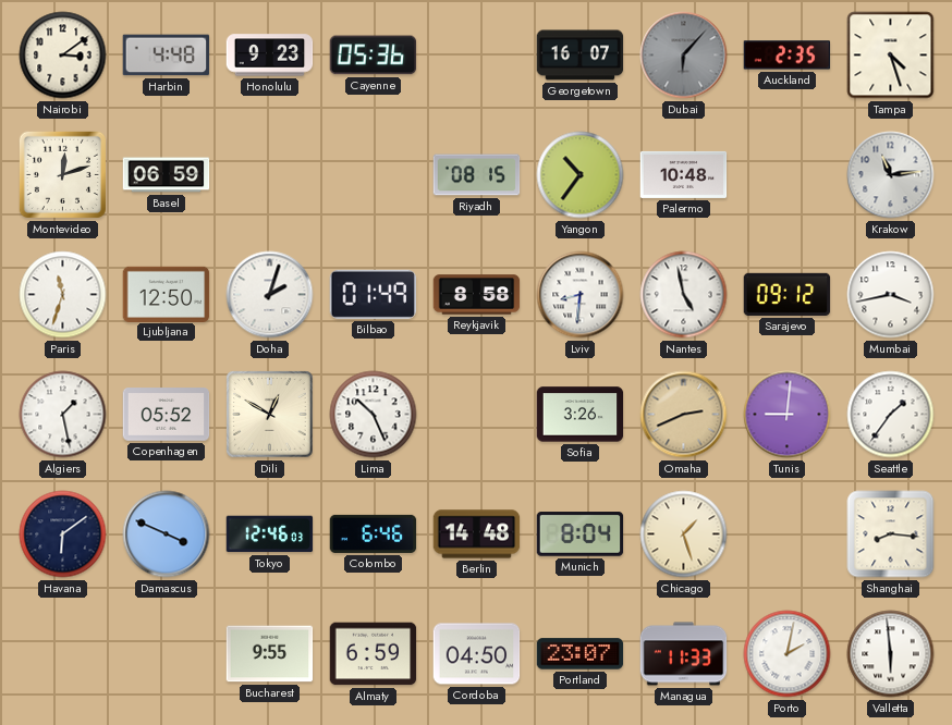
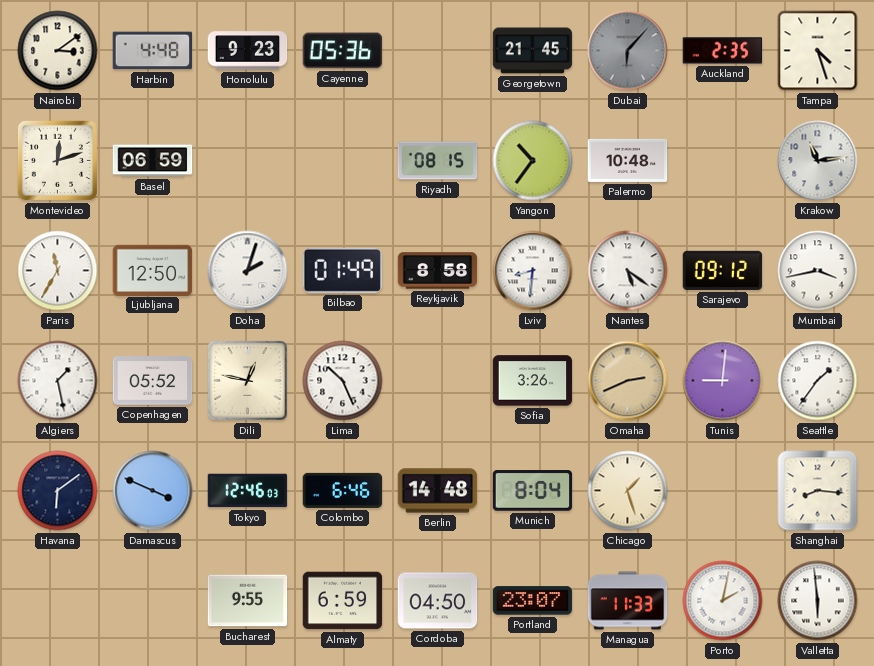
Georgetown: 16:07 -> 21:45
Paris: 11:33 -> 11:35
Nantes: 4:58 -> 5:21
Dili: 12:50 -> 12:47
